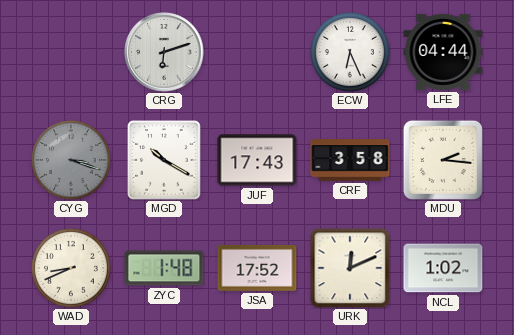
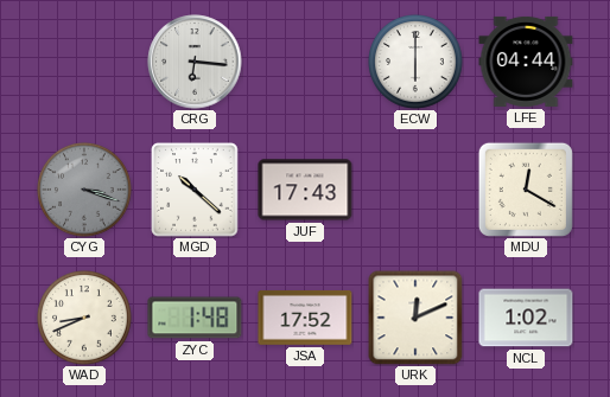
CRG: 6:12 -> 6:16
ECW: 6:26 -> 6:00
MGD: 10:20 -> 10:22
CRF: 3:58 -> none
MDU: 2:16 -> 12:20
